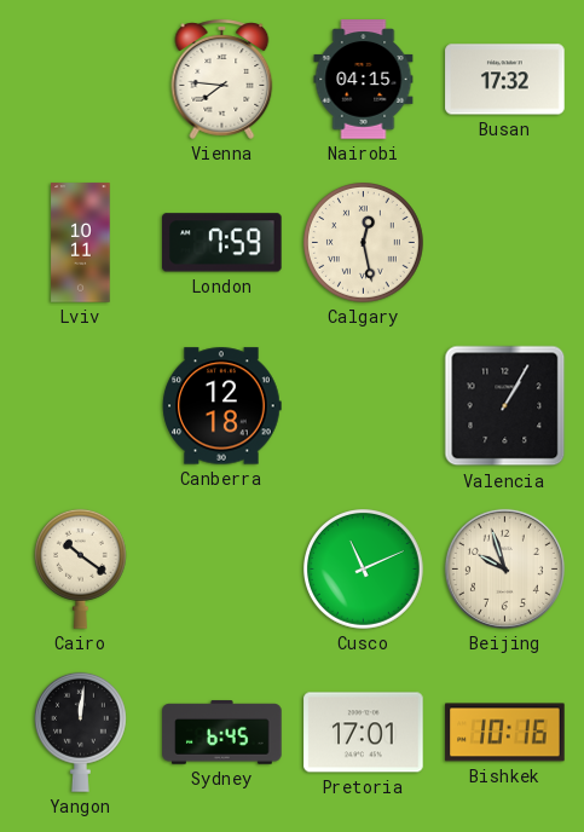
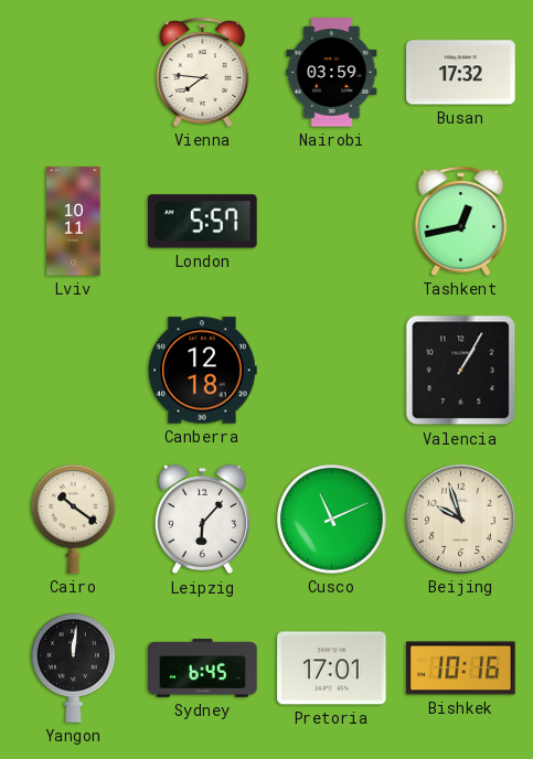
Nairobi: 04:15 -> 03:59
London: 7:59 -> 5:57
Calgary: 12:28 -> none
Tashkent: none -> 12:43
Leipzig: none -> 6:07
